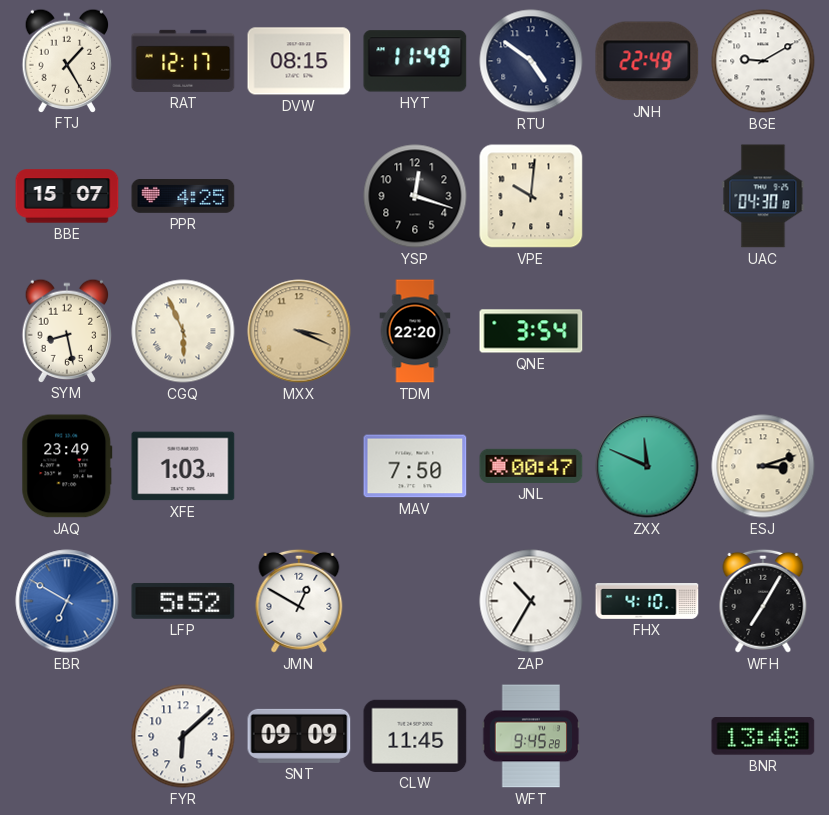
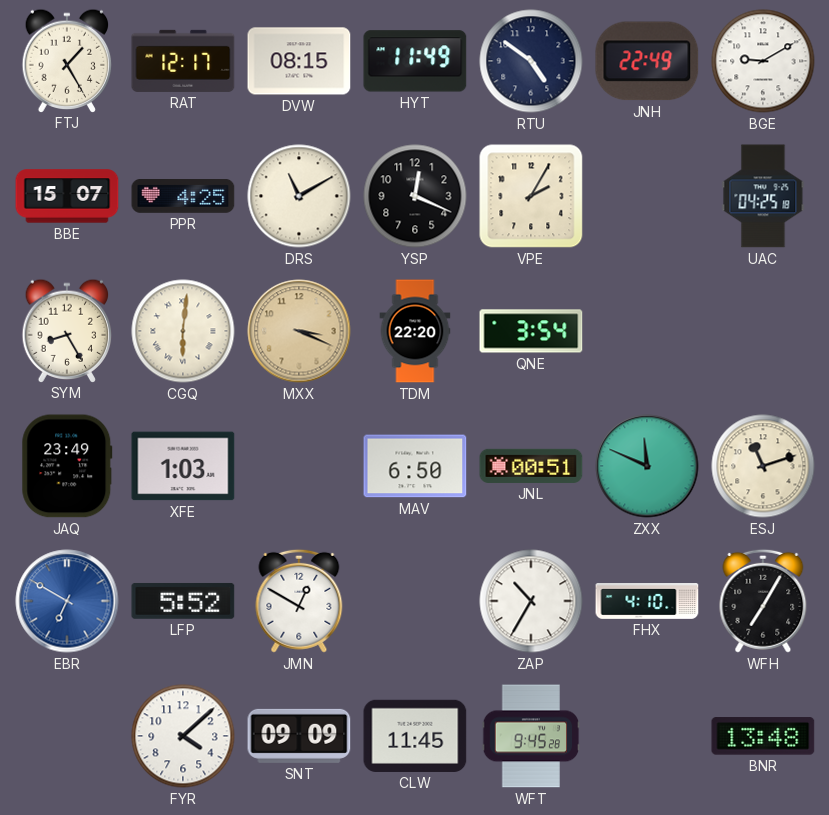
DRS: none -> 11:10
YSP: 12:18 -> 12:19
VPE: 10:01 -> 2:05
UAC: 04:30 -> 04:25
SYM: 8:28 -> 8:25
CGQ: 5:56 -> 6:01
MAV: 7:50 -> 6:50
JNL: 00:47 -> 00:51
ESJ: 3:12 -> 11:12
FYR: 6:08 -> 4:08
